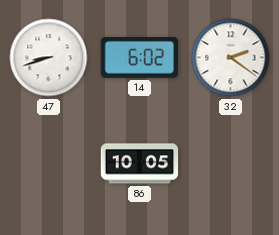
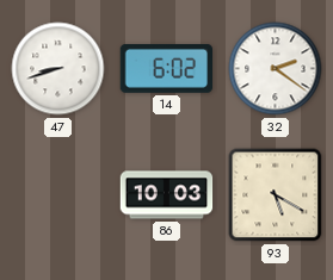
86: 10:05 -> 10:03
93: none -> 5:20
